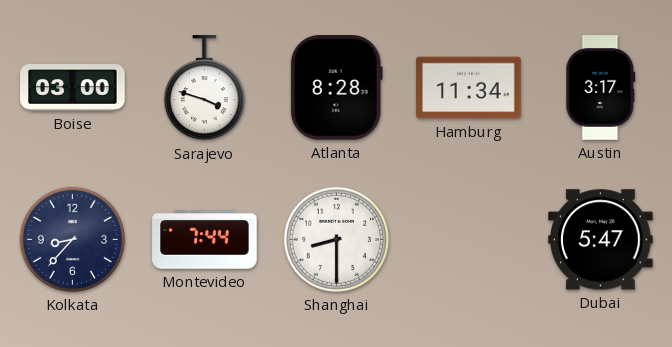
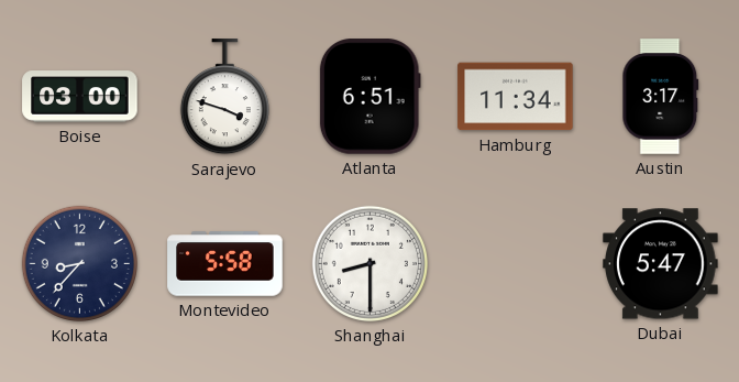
Atlanta: 8:28 -> 6:51
Montevideo: 7:44 -> 5:58
